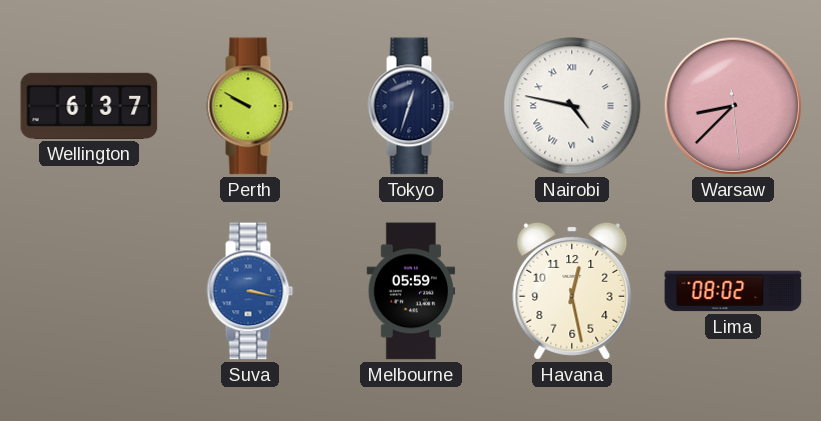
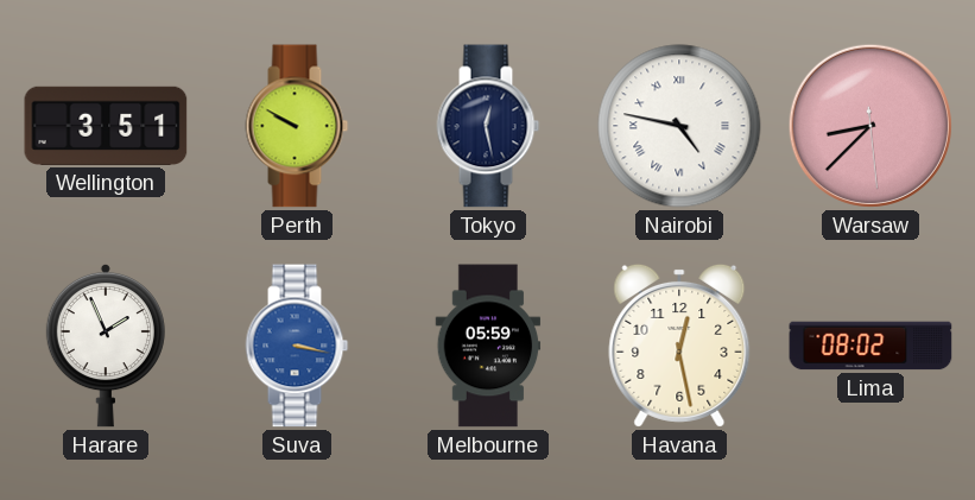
Wellington: 6:37 -> 3:51
Tokyo: 12:33 -> 12:28
Harare: none -> 1:56
